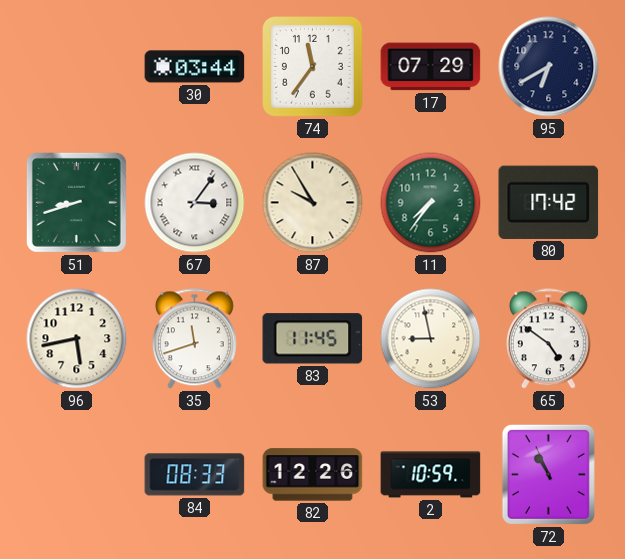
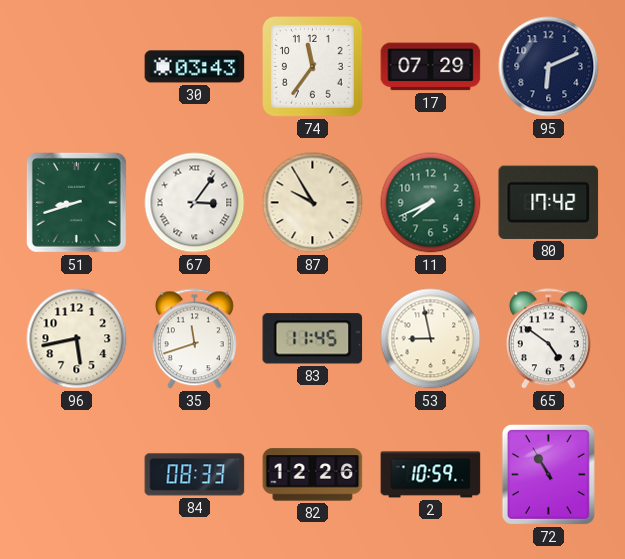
30: 03:44 -> 03:43
95: 6:40 -> 6:11
11: 7:36 -> 7:41
72: 10:56 -> 10:55
